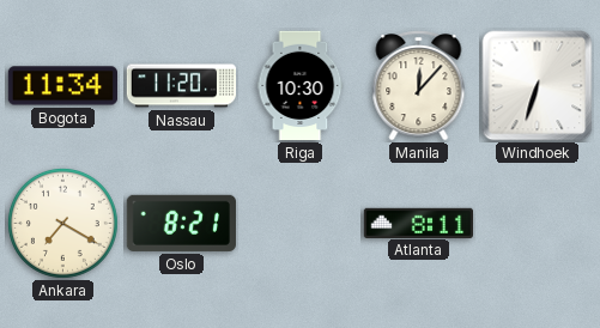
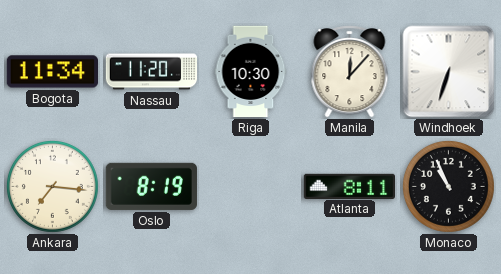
Ankara: 7:20 -> 7:16
Oslo: 8:21 -> 8:19
Monaco: none -> 10:56
